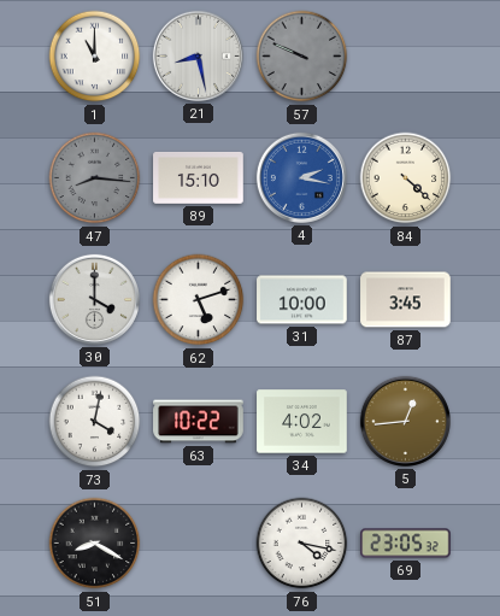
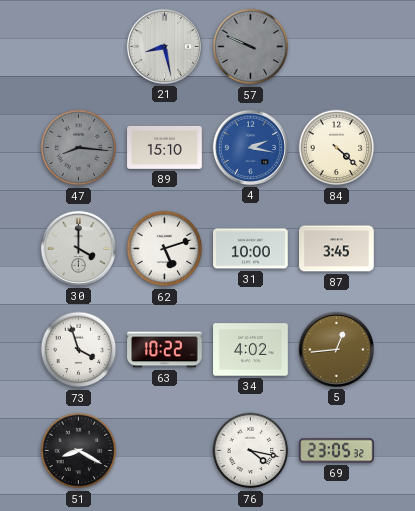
1: 11:00 -> none
73: 4:02 -> 3:57
